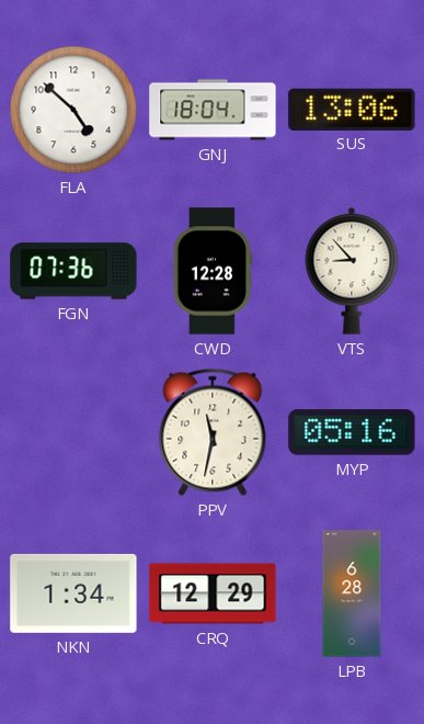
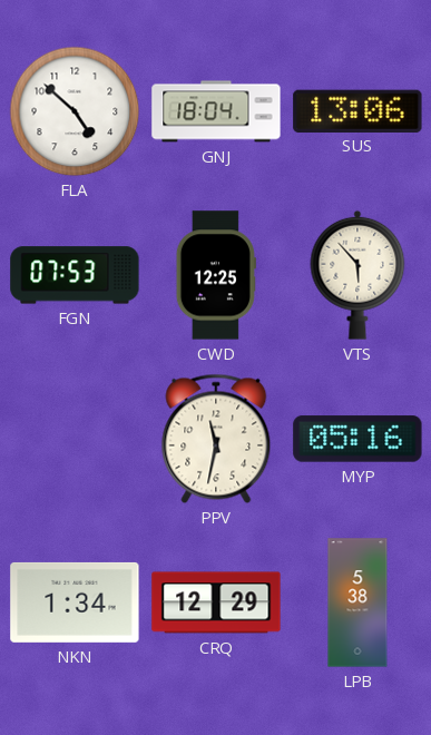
FGN: 07:36 -> 07:53
CWD: 12:28 -> 12:25
VTS: 8:53 -> 5:53
LPB: 6:28 -> 5:38
